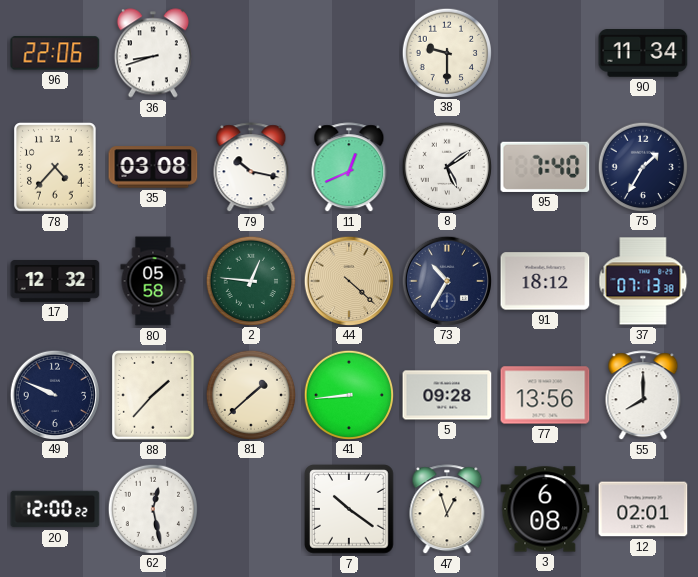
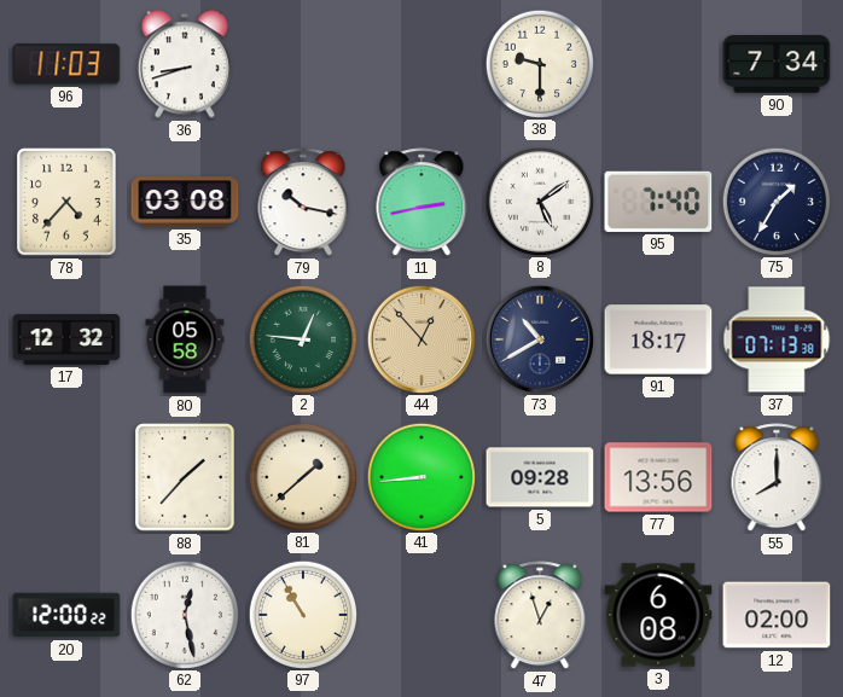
96: 22:06 -> 11:03
90: 11:34 -> 7:34
11: 12:41 -> 2:43
44: 4:22 -> 12:53
73: 10:35 -> 10:40
91: 18:12 -> 18:17
49: 9:49 -> none
97: none -> 10:55
7: 10:21 -> none
12: 02:01 -> 02:00
